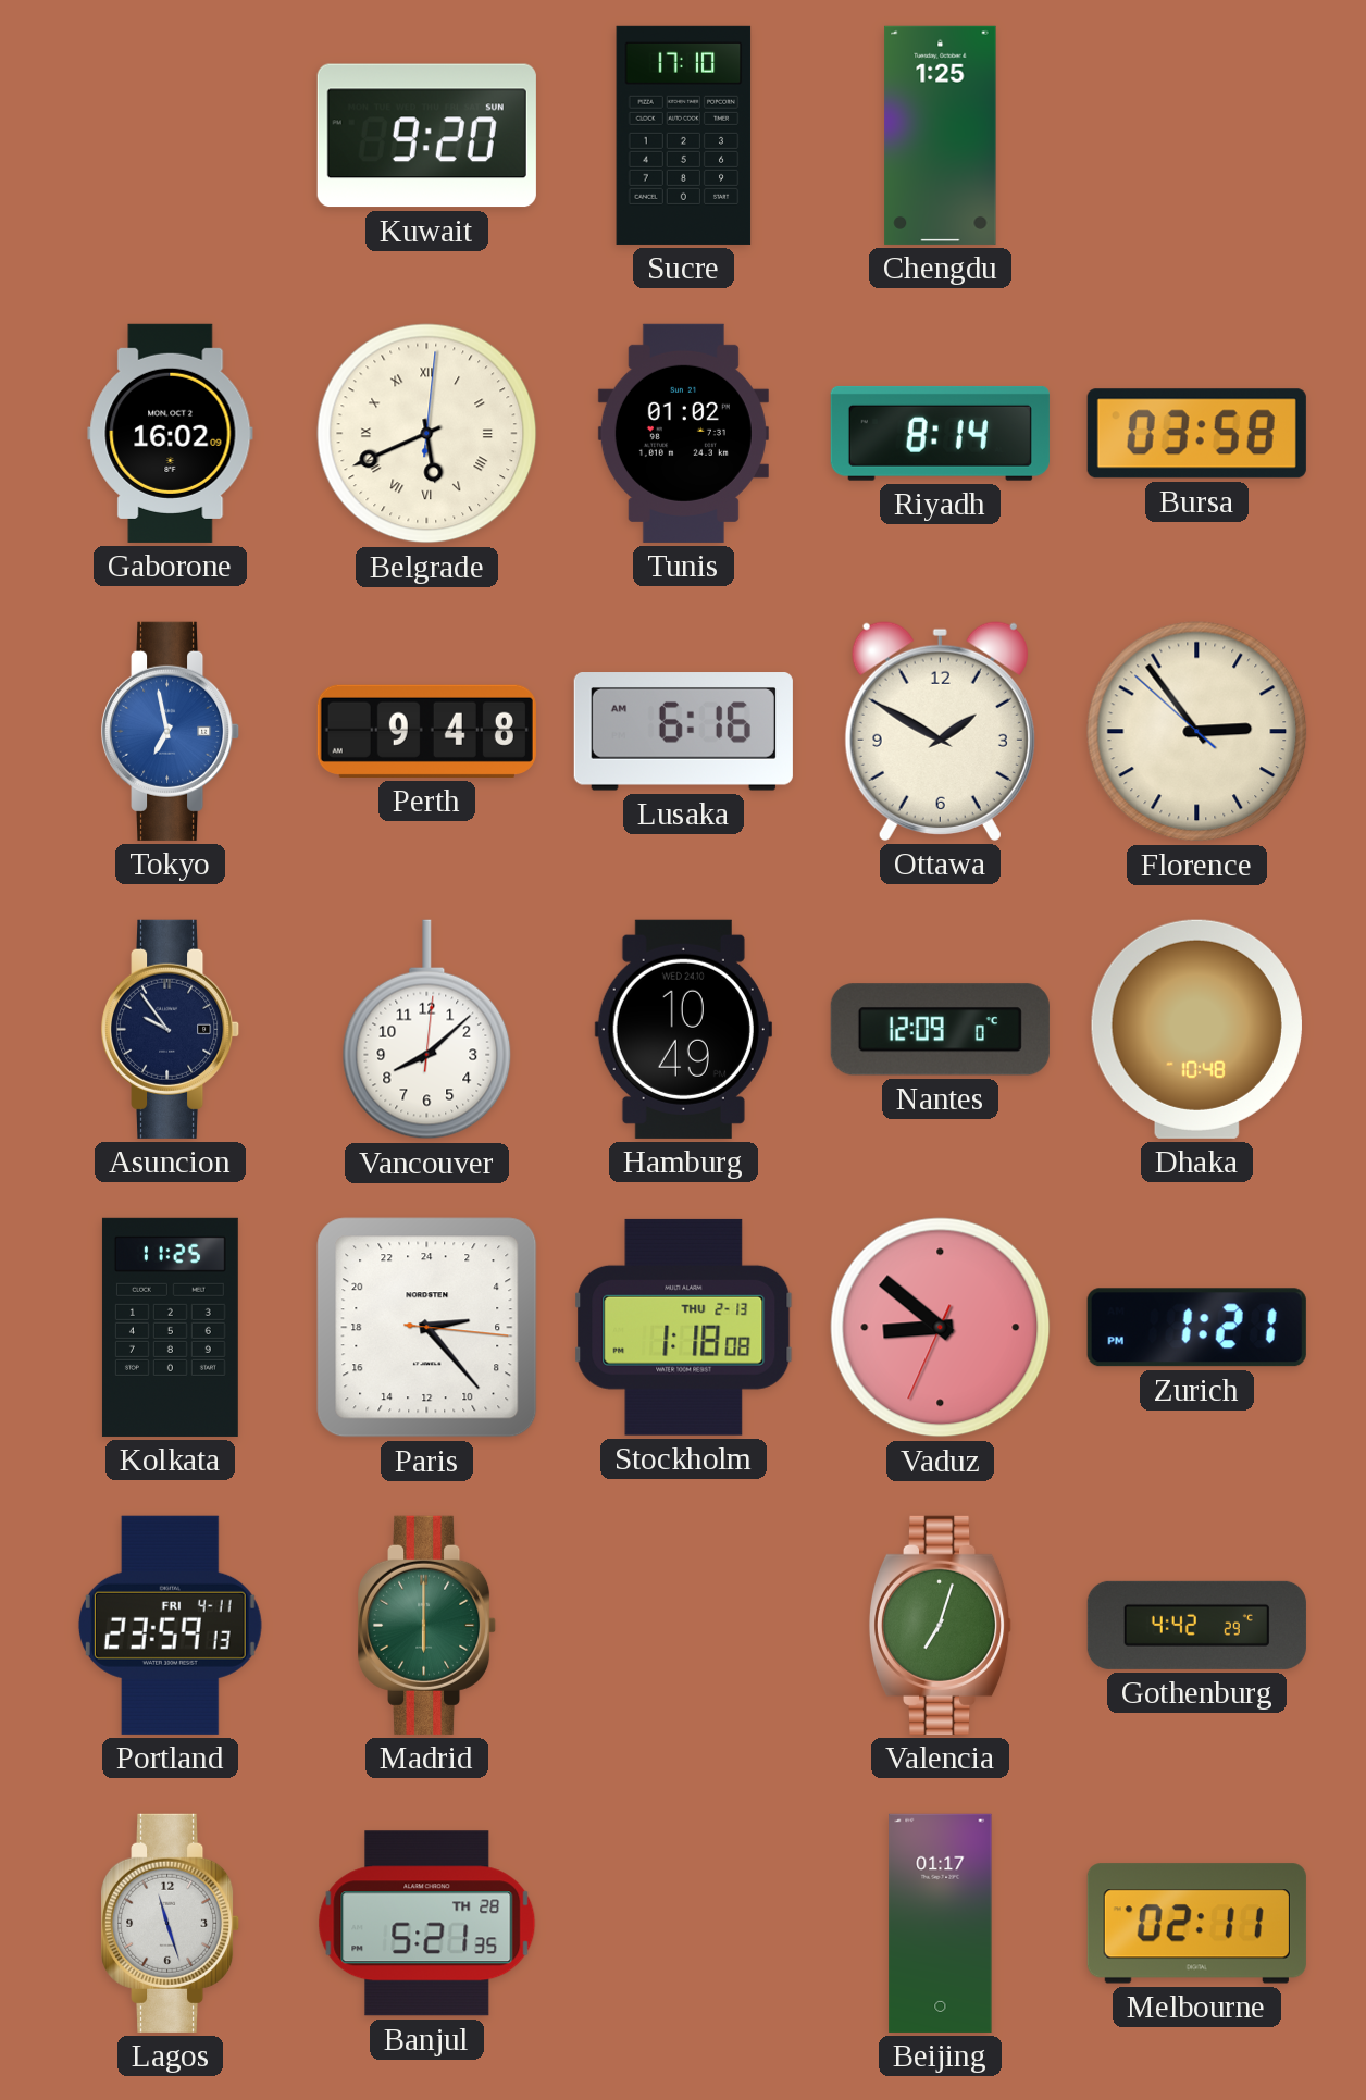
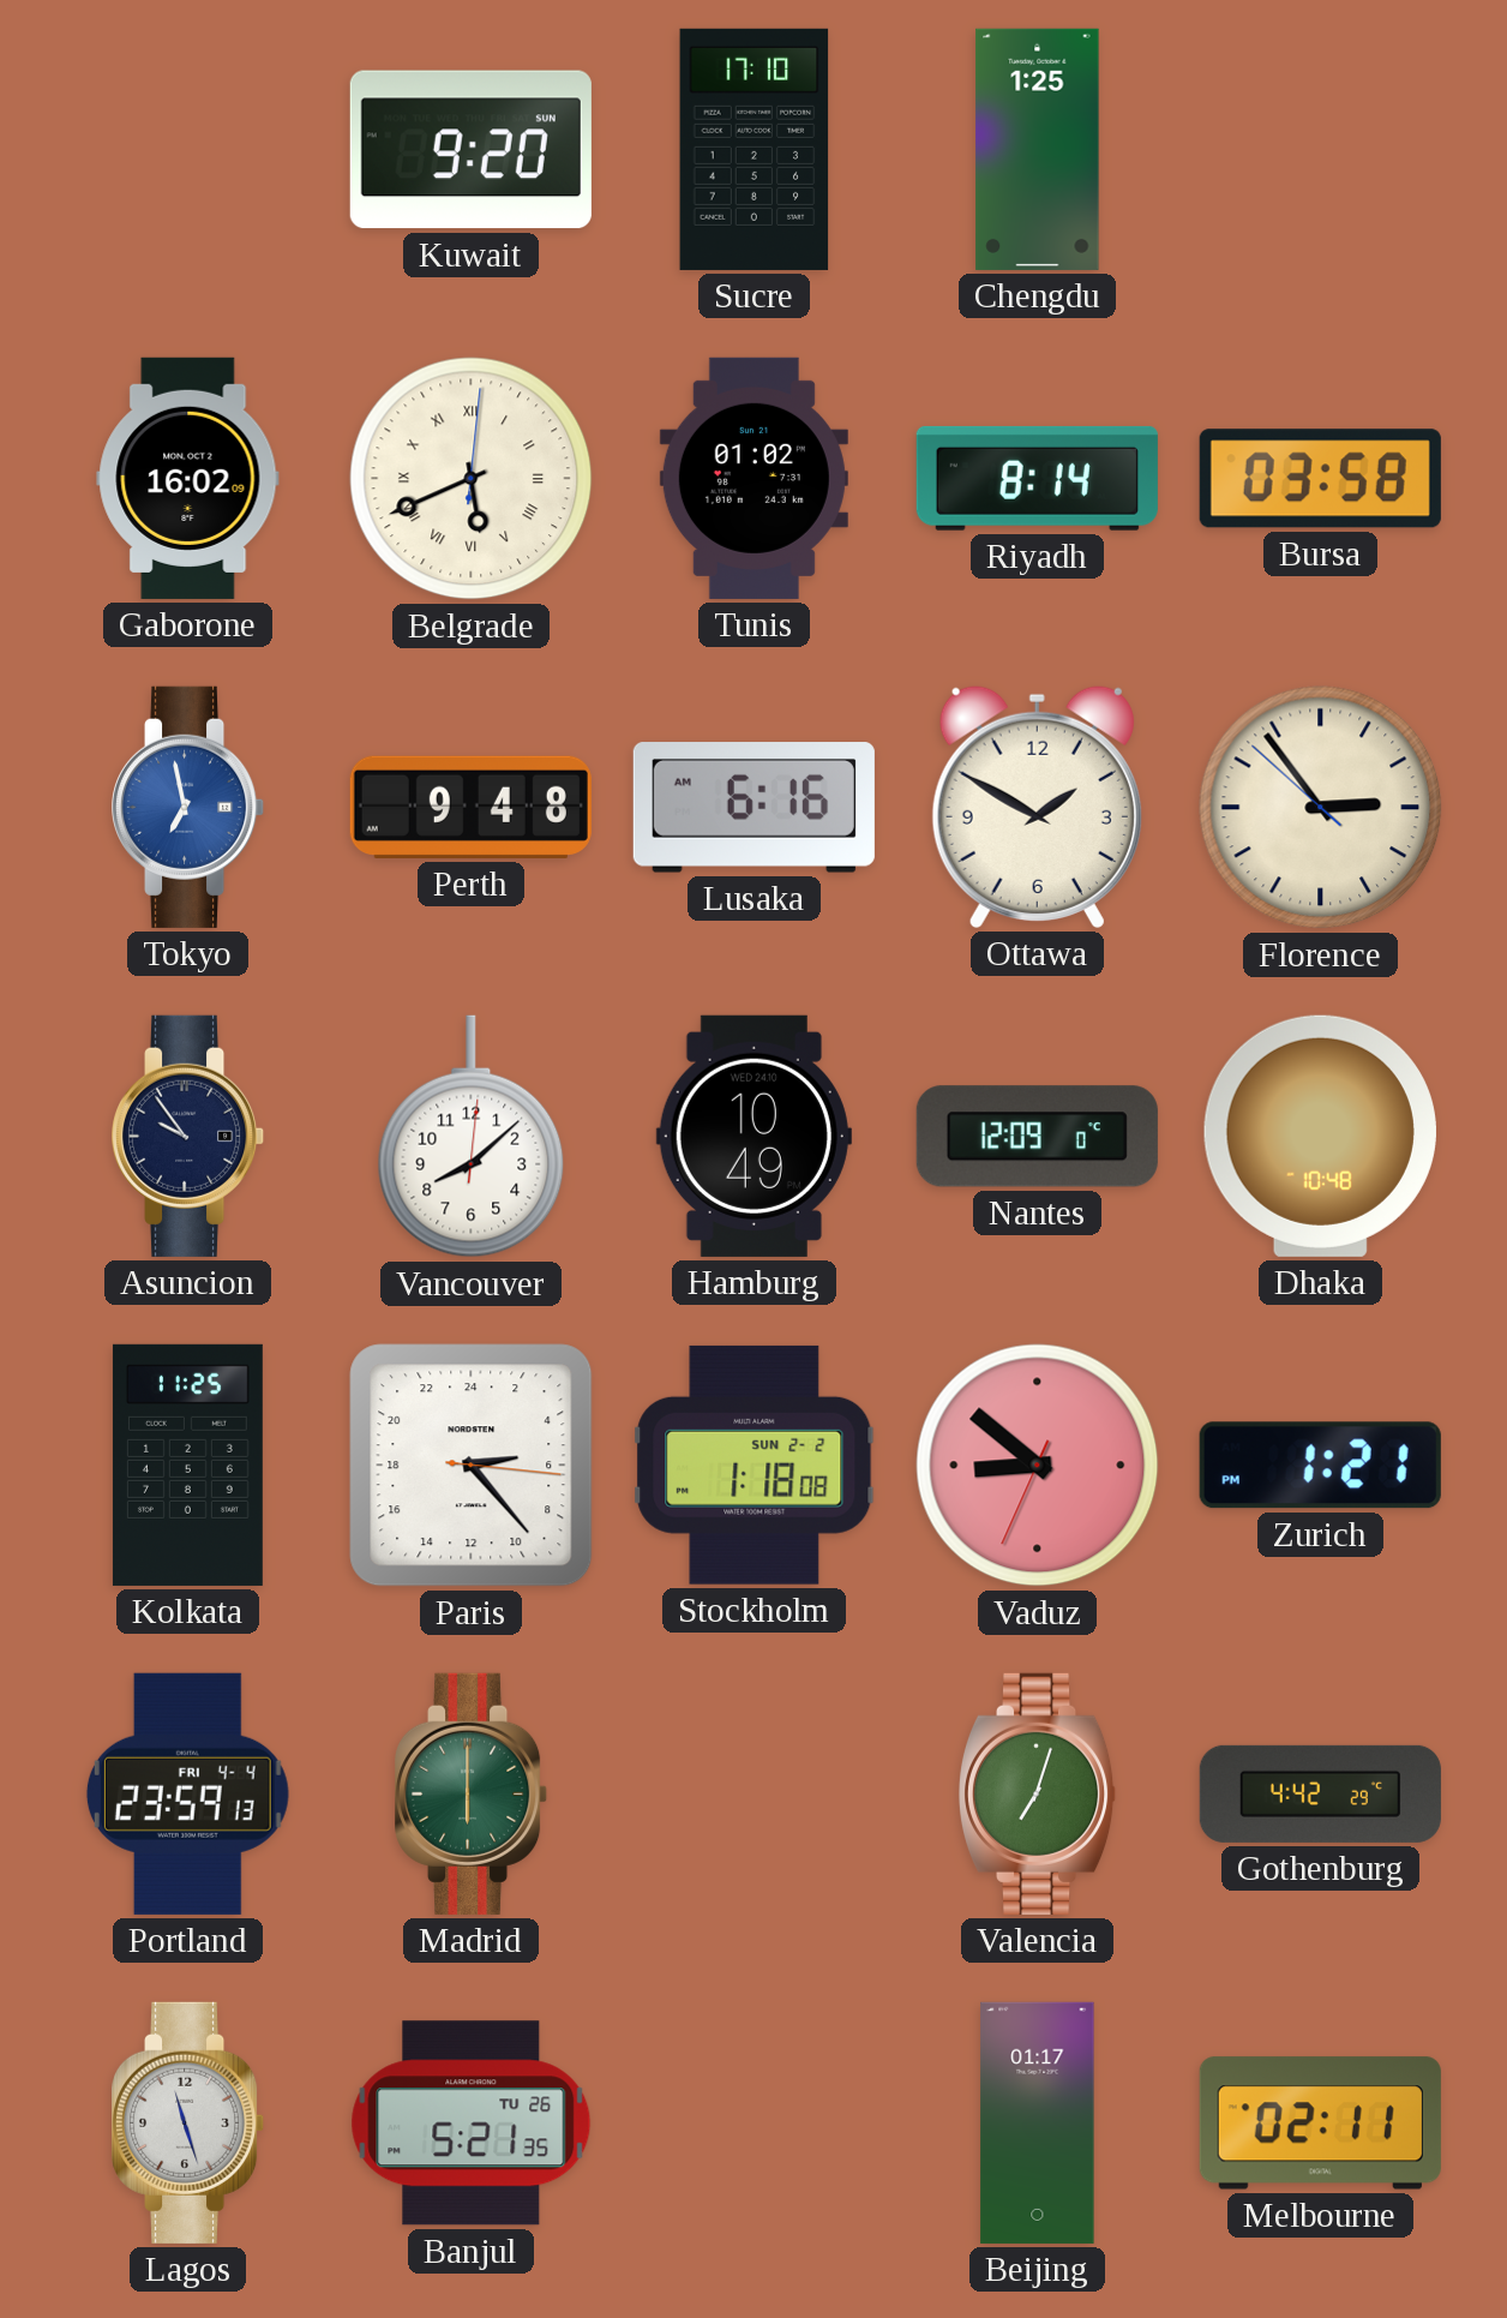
Stockholm date: THU 2-13 -> SUN 2-2
Portland date: FRI 4-11 -> FRI 4-4
Banjul date: TH 28 -> TU 26
